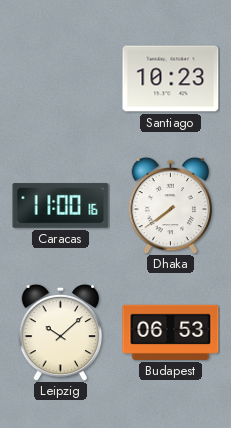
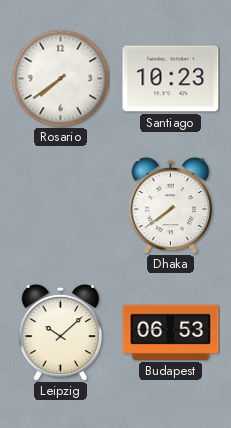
Rosario: none -> 7:39
Caracas: 11:00 -> none
